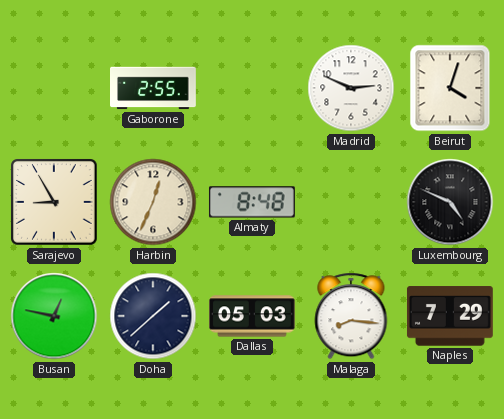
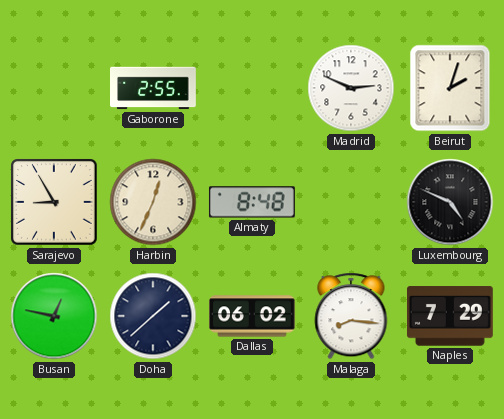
Beirut: 4:03 -> 2:03
Dallas: 05:03 -> 06:02
